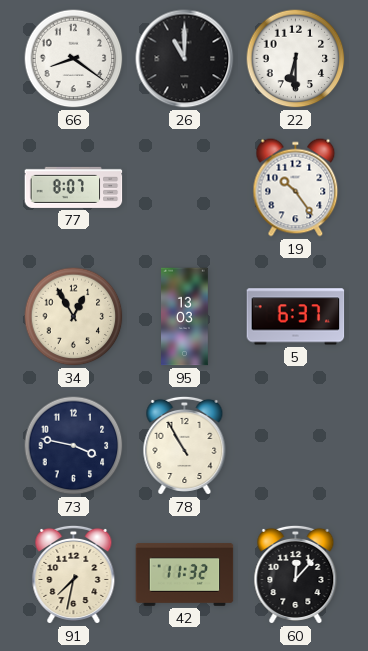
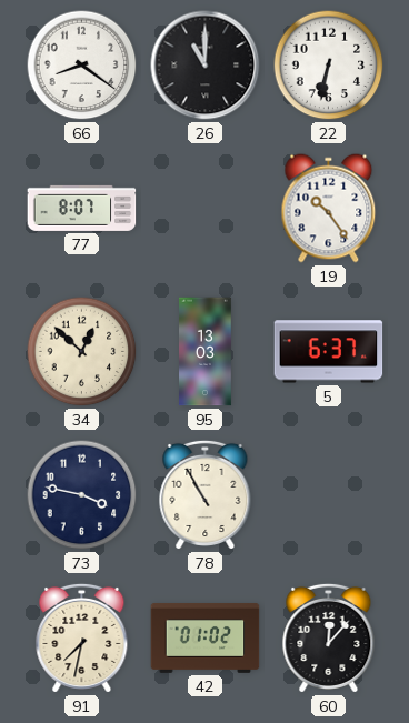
22: 6:30 -> 6:32
34: 12:55 -> 12:52
42: 11:32 -> 01:02
